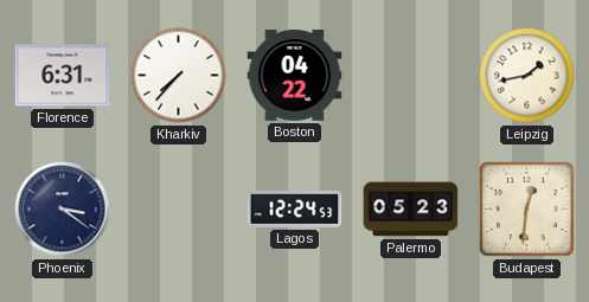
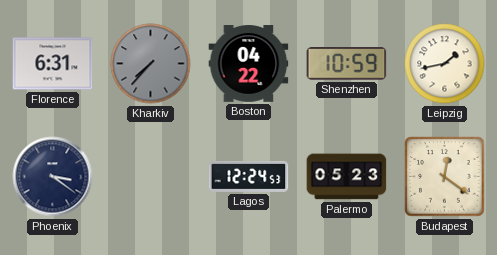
Kharkiv dial: white -> grey
Shenzhen: none -> 10:59
Budapest: 12:31 -> 12:21
